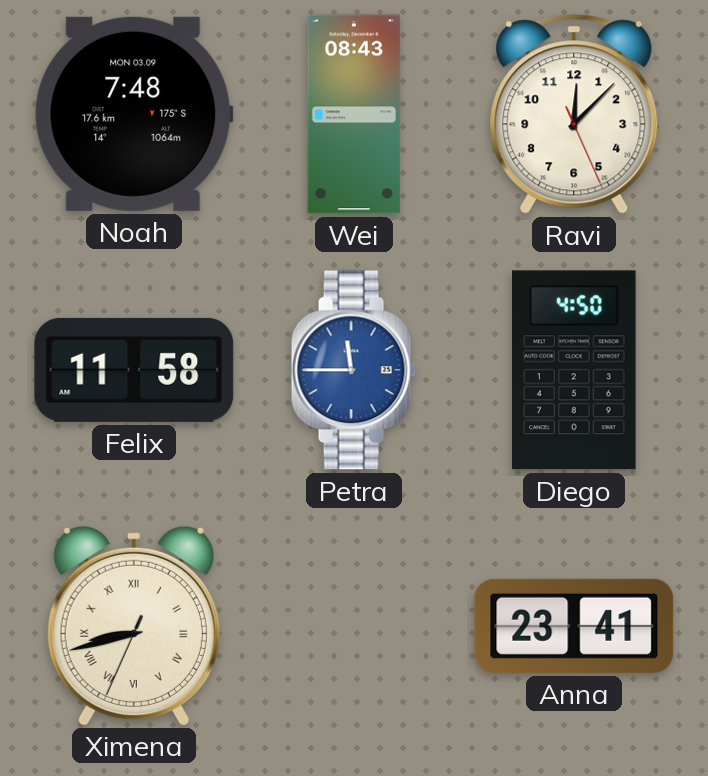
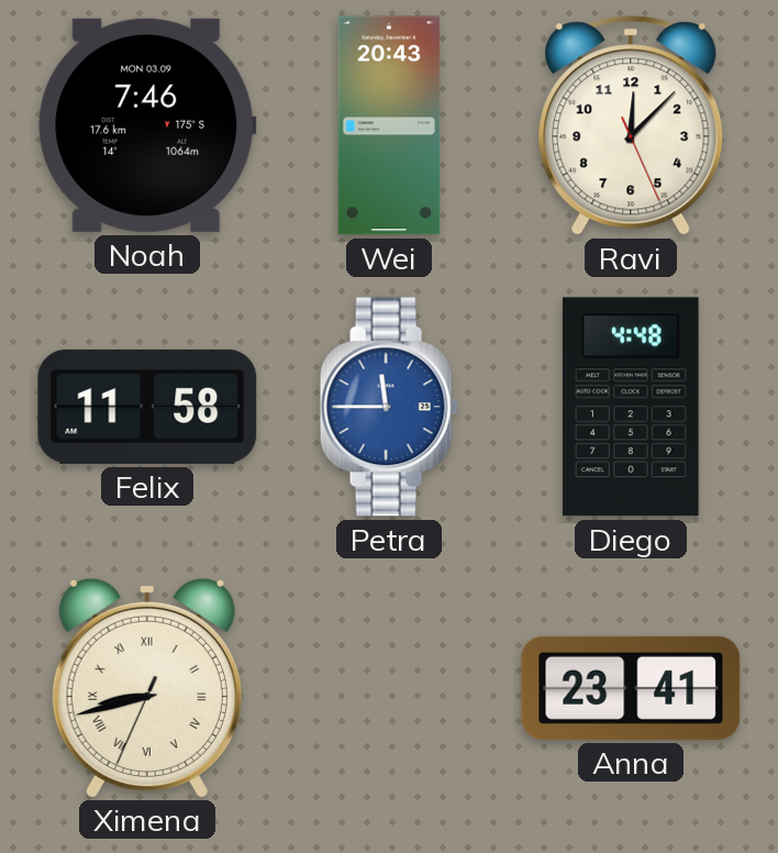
Noah: 7:48 -> 7:46
Wei: 08:43 -> 20:43
Diego: 4:50 -> 4:48
